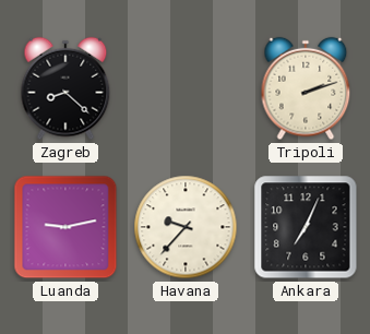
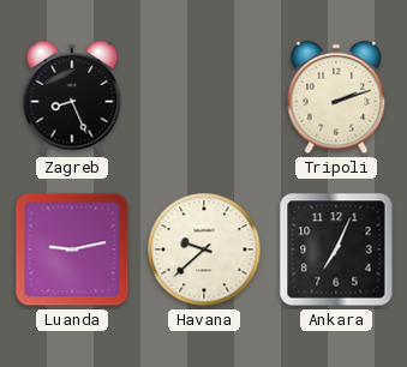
Zagreb: 8:22 -> 8:26
Havana: 9:37 -> 9:38
